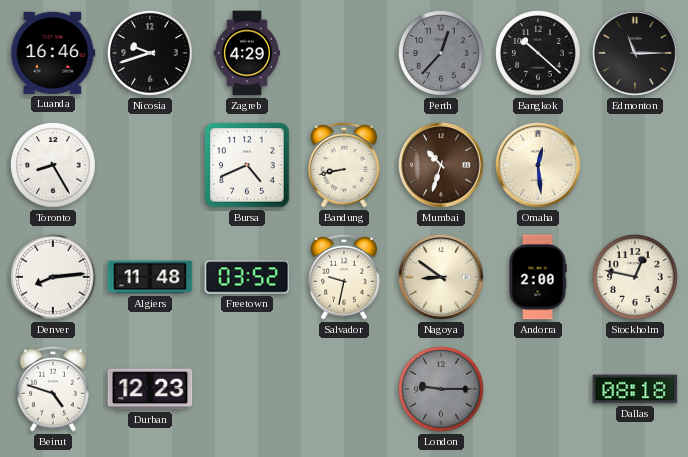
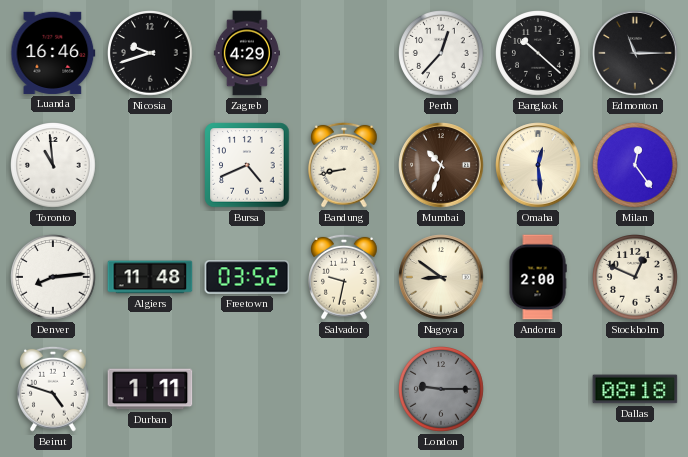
Perth dial: grey -> white
Toronto: 8:25 -> 10:59
Milan: none -> 12:24
Stockholm: 12:47 -> 12:49
Durban: 12:23 -> 1:11
